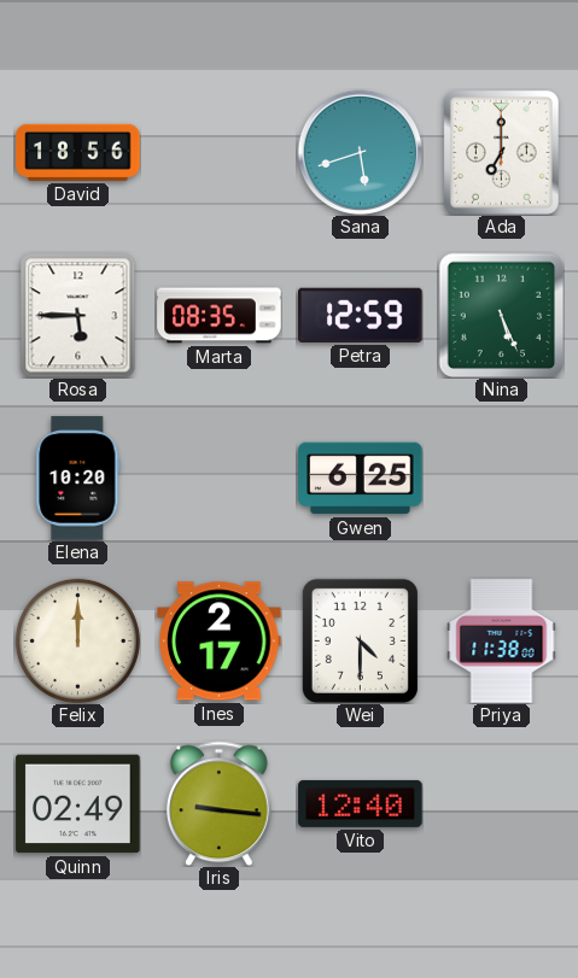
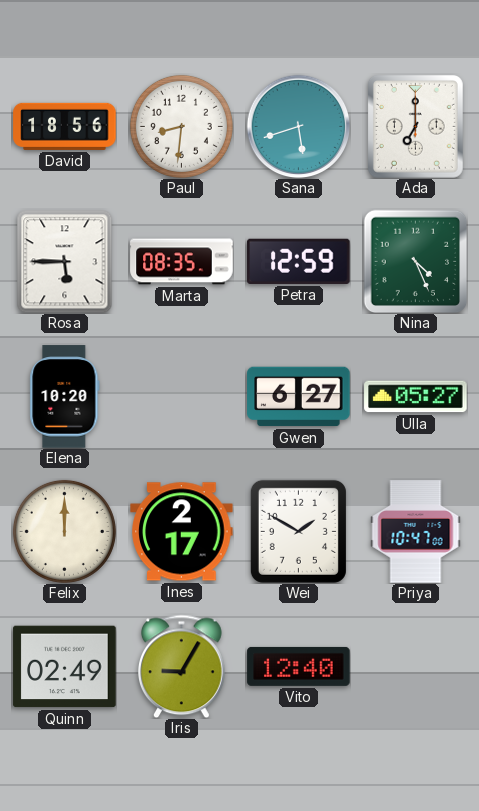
Paul: none -> 8:31
Nina: 5:26 -> 4:26
Gwen: 6:25 -> 6:27
Ulla: none -> 05:27
Wei: 4:30 -> 1:50
Priya: 11:38 -> 10:47
Iris: 9:16 -> 9:05
